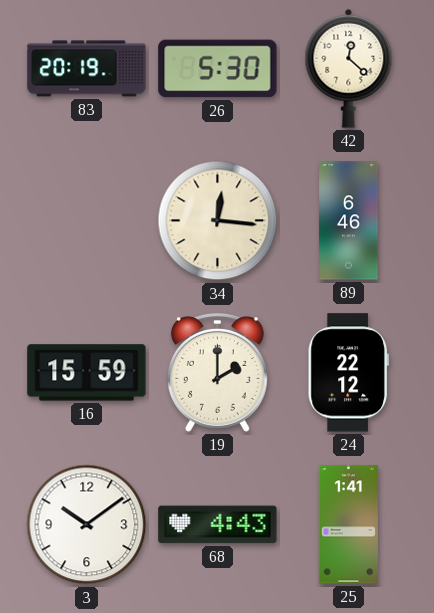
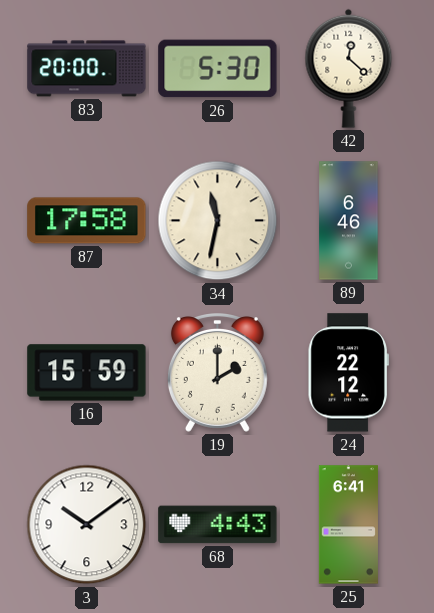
83: 20:19 -> 20:00
87: none -> 17:58
34: 12:16 -> 11:32
25: 1:41 -> 6:41
